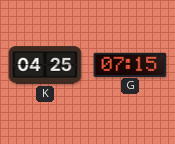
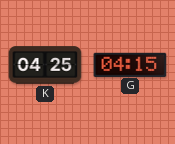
G: 07:15 -> 04:15
